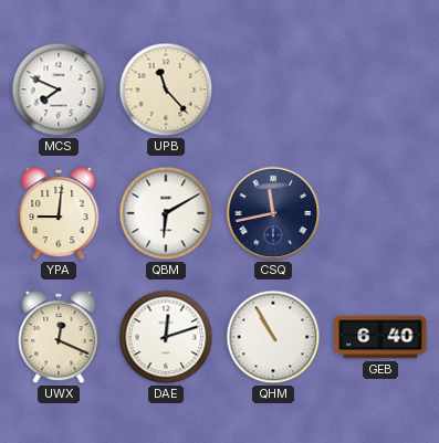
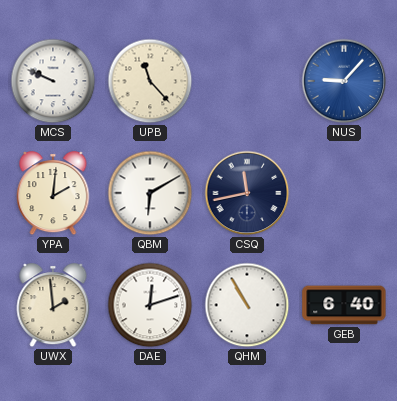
MCS: 7:49 -> 9:49
NUS: none -> 9:07
YPA: 9:01 -> 2:01
UWX: 12:19 -> 1:59
